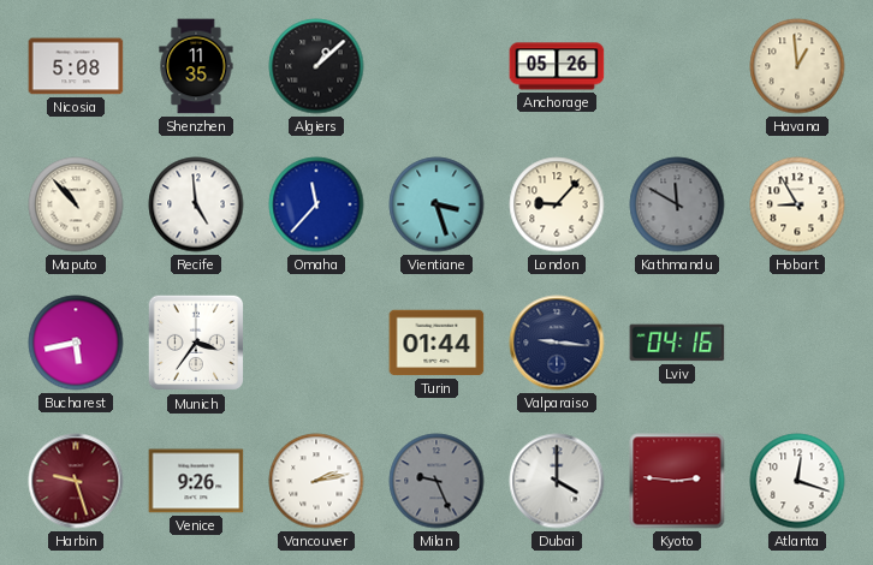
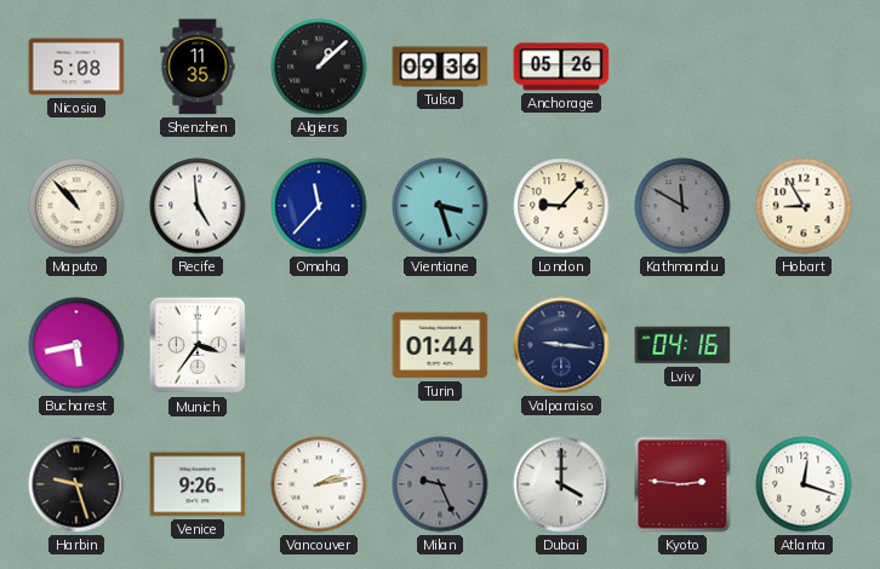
Tulsa: none -> 09:36
Havana: 12:59 -> none
Harbin dial: burgundy -> black
